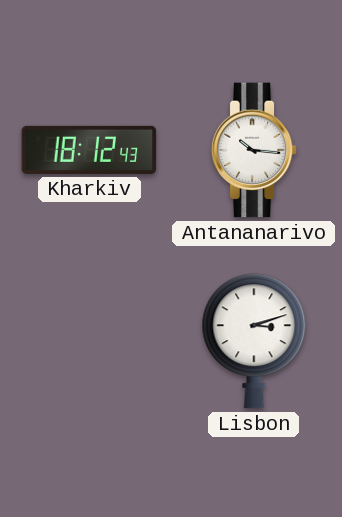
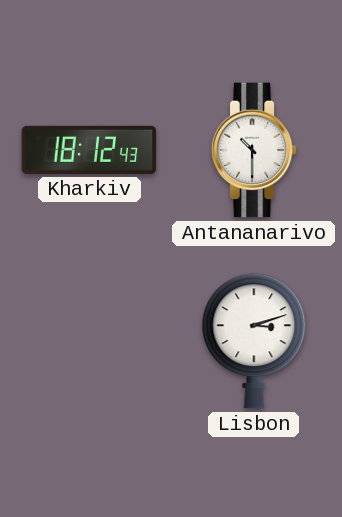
Antananarivo: 10:16 -> 10:30
